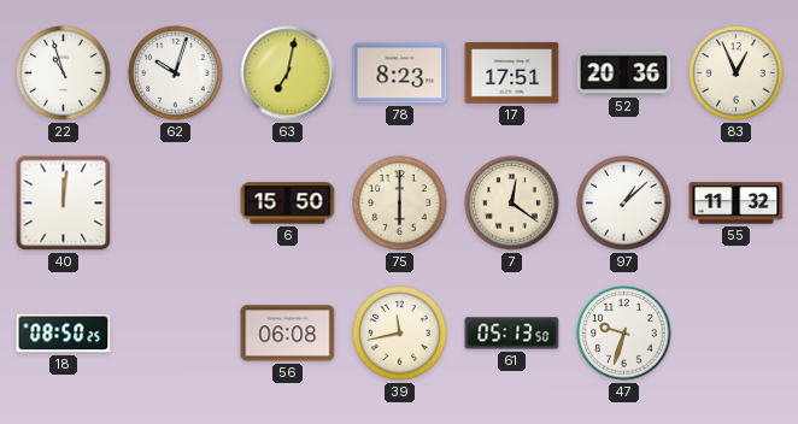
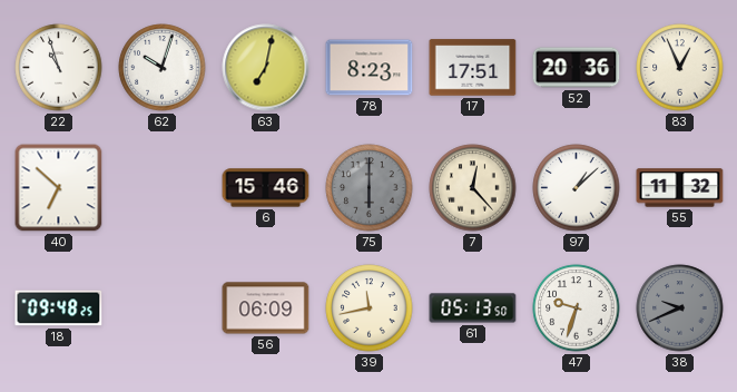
40: 12:01 -> 6:52
6: 15:50 -> 15:46
75 dial: cream -> grey
7: 12:21 -> 12:23
18: 08:50 -> 09:48
56: 06:08 -> 06:09
38: none -> 9:41
